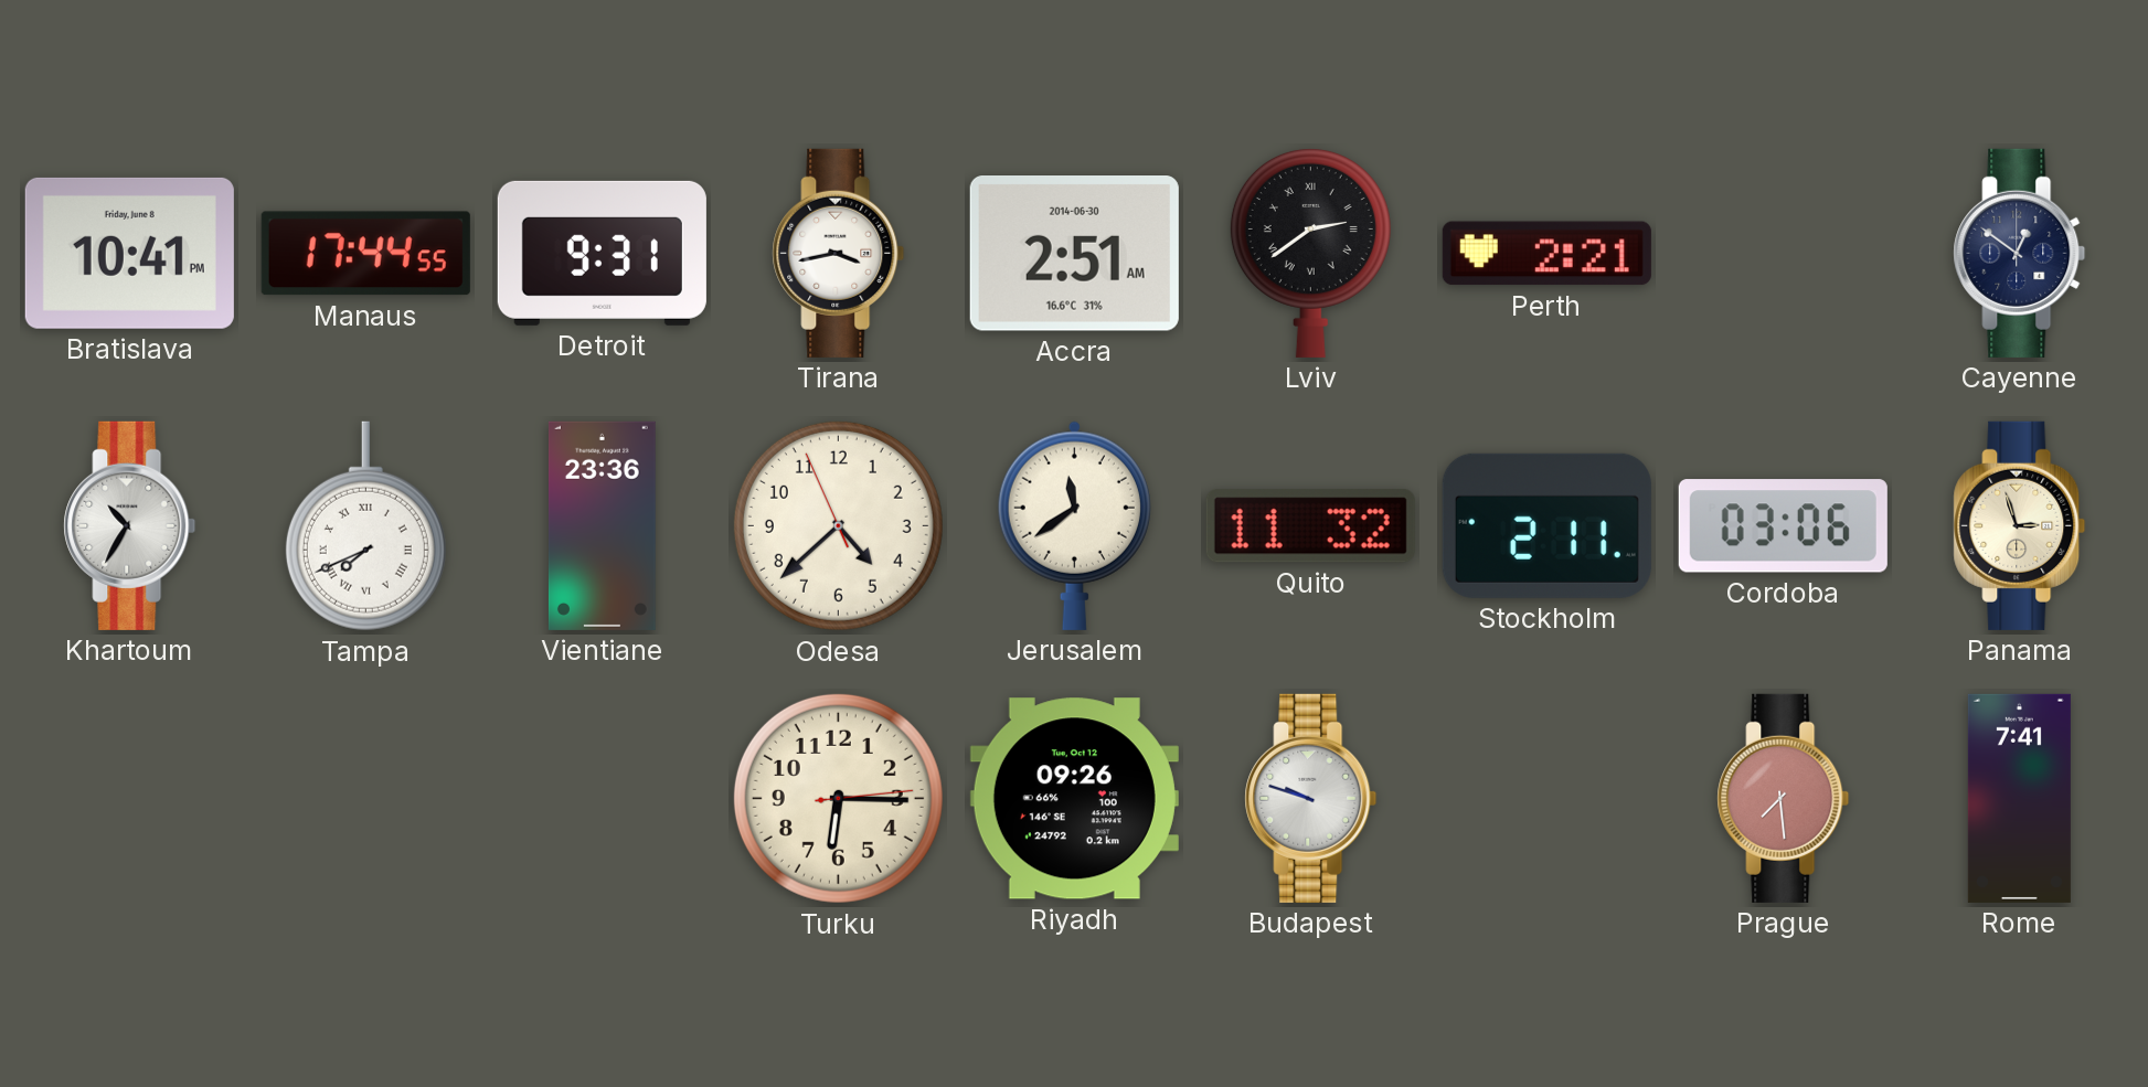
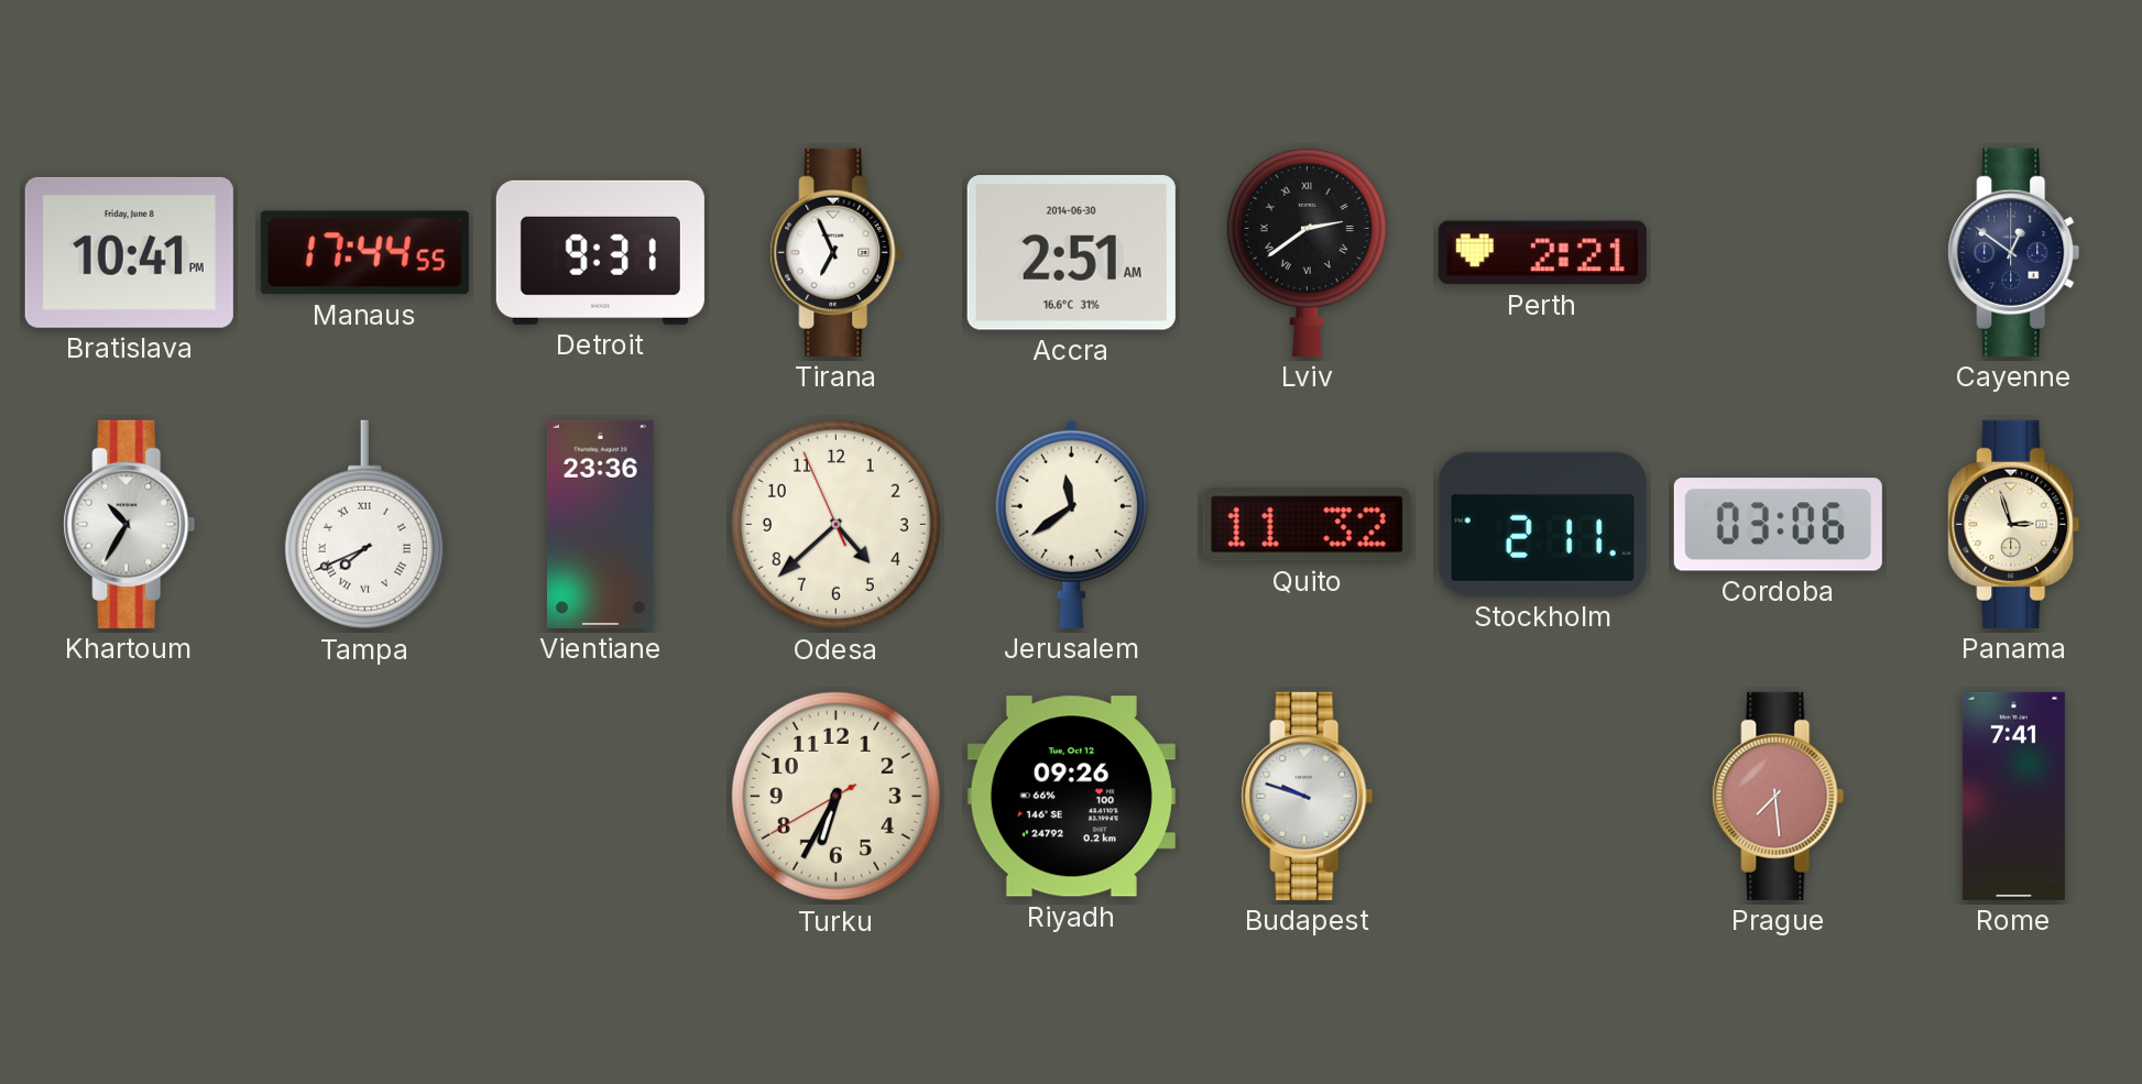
Tirana: 3:43 -> 6:56
Turku: 6:15 -> 6:34
